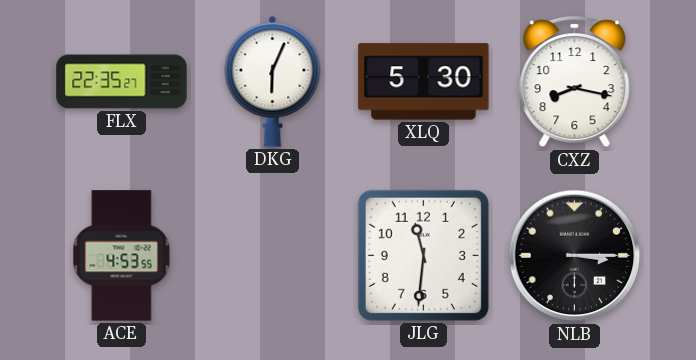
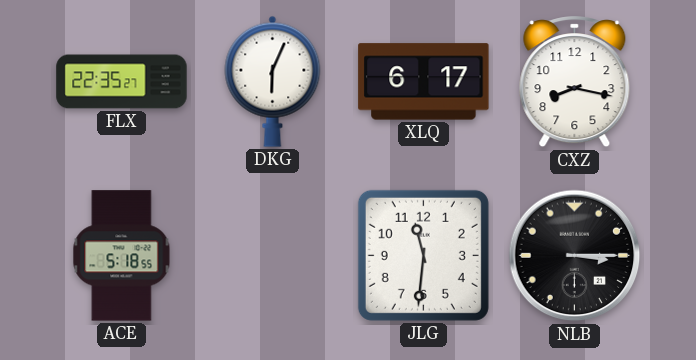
XLQ: 5:30 -> 6:17
ACE: 4:53 -> 5:18
